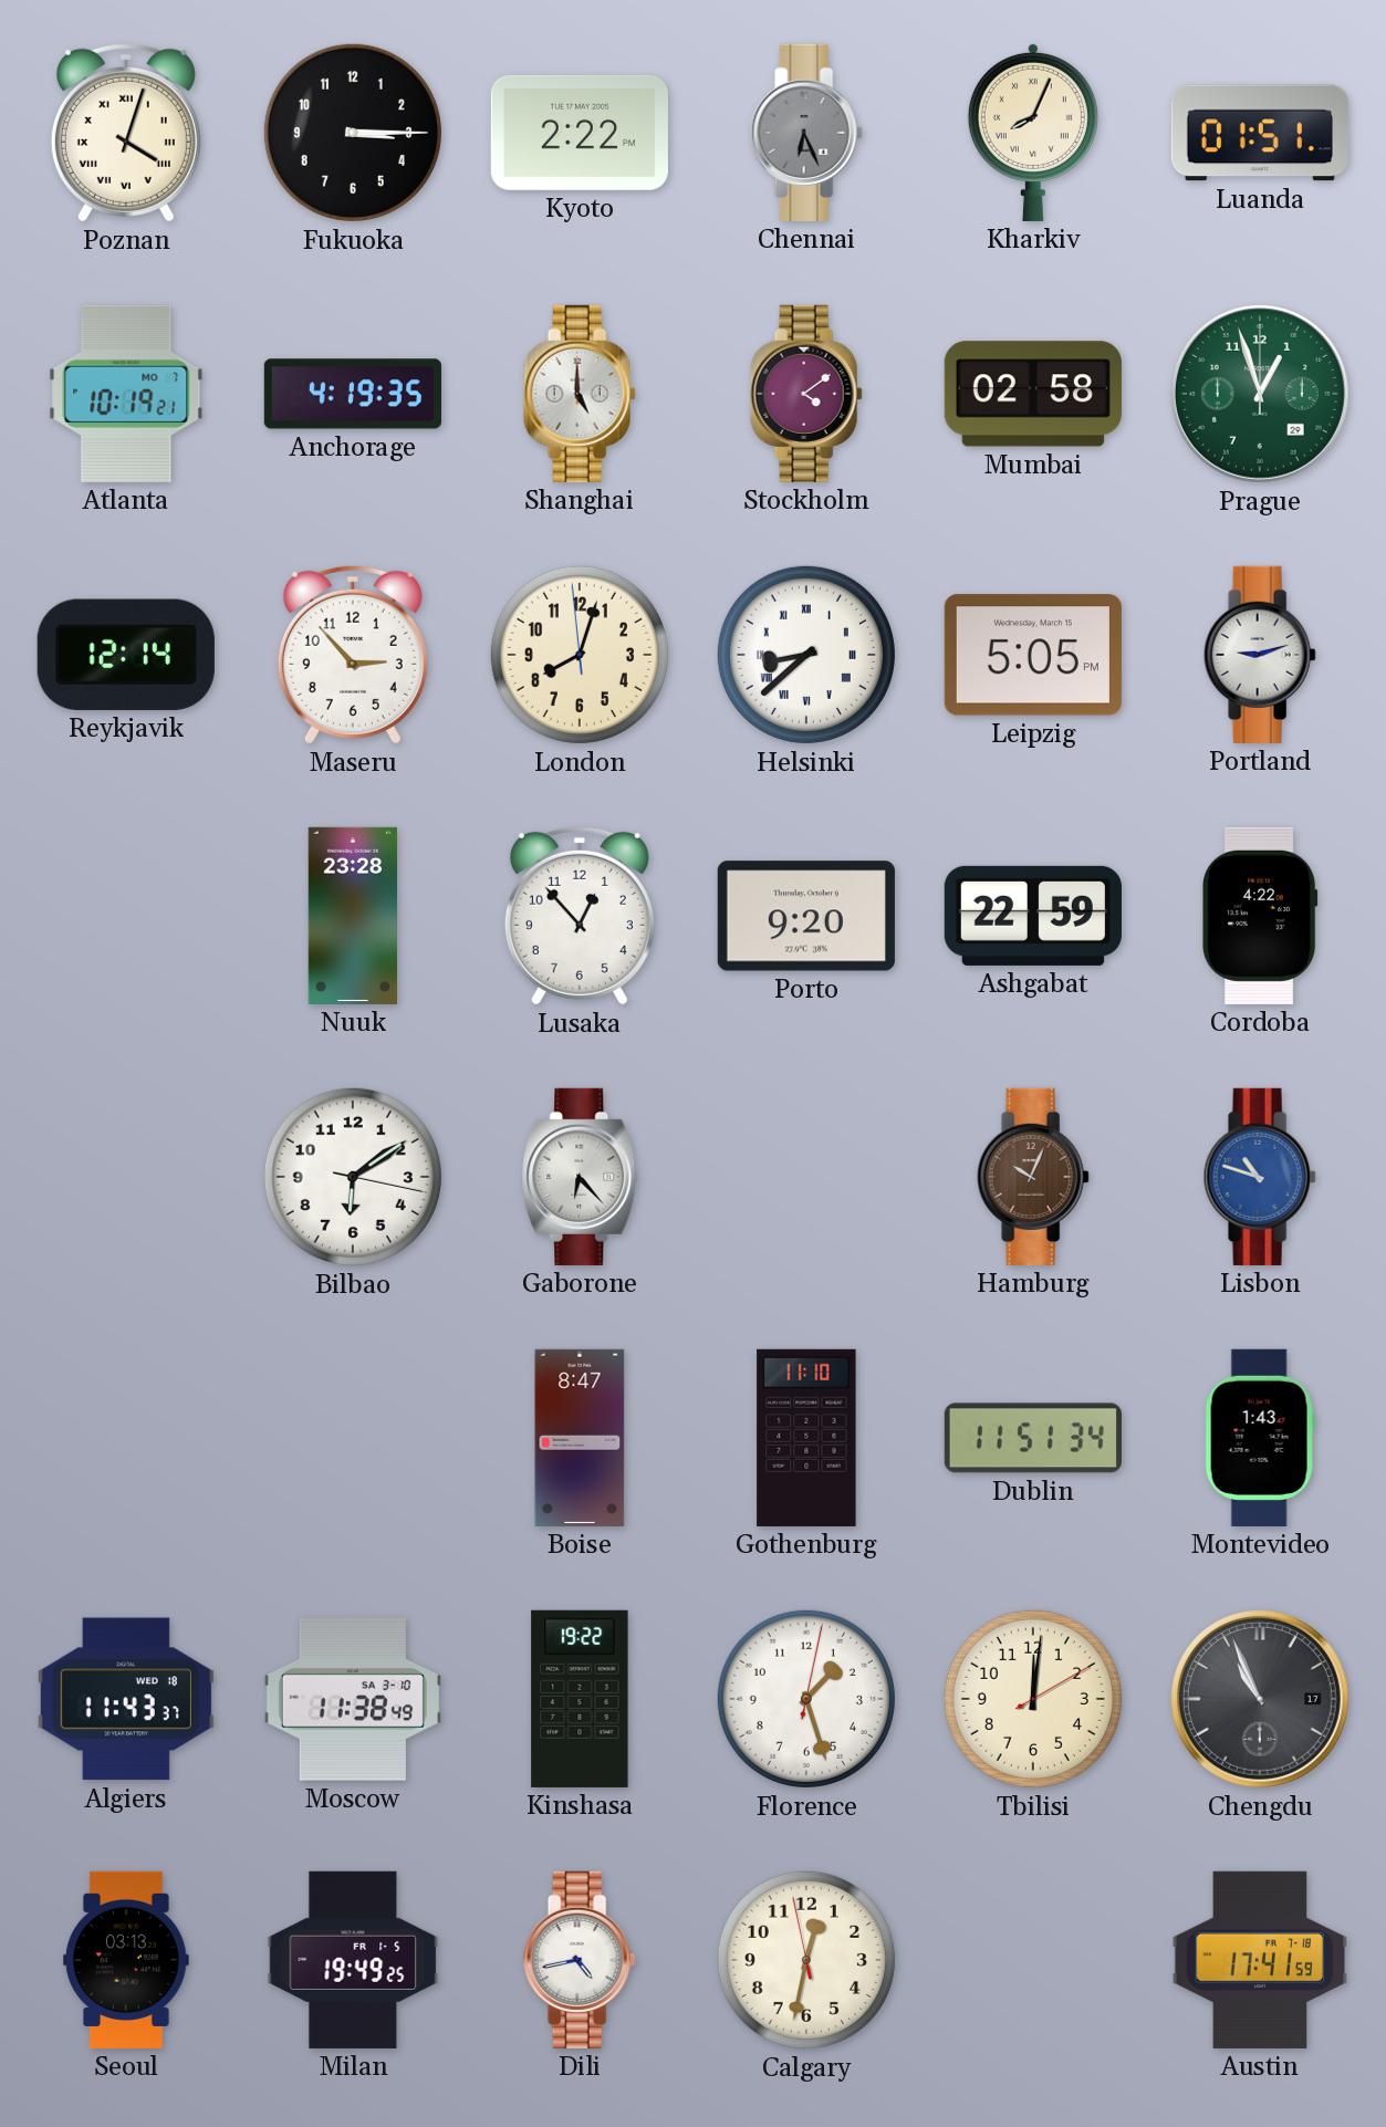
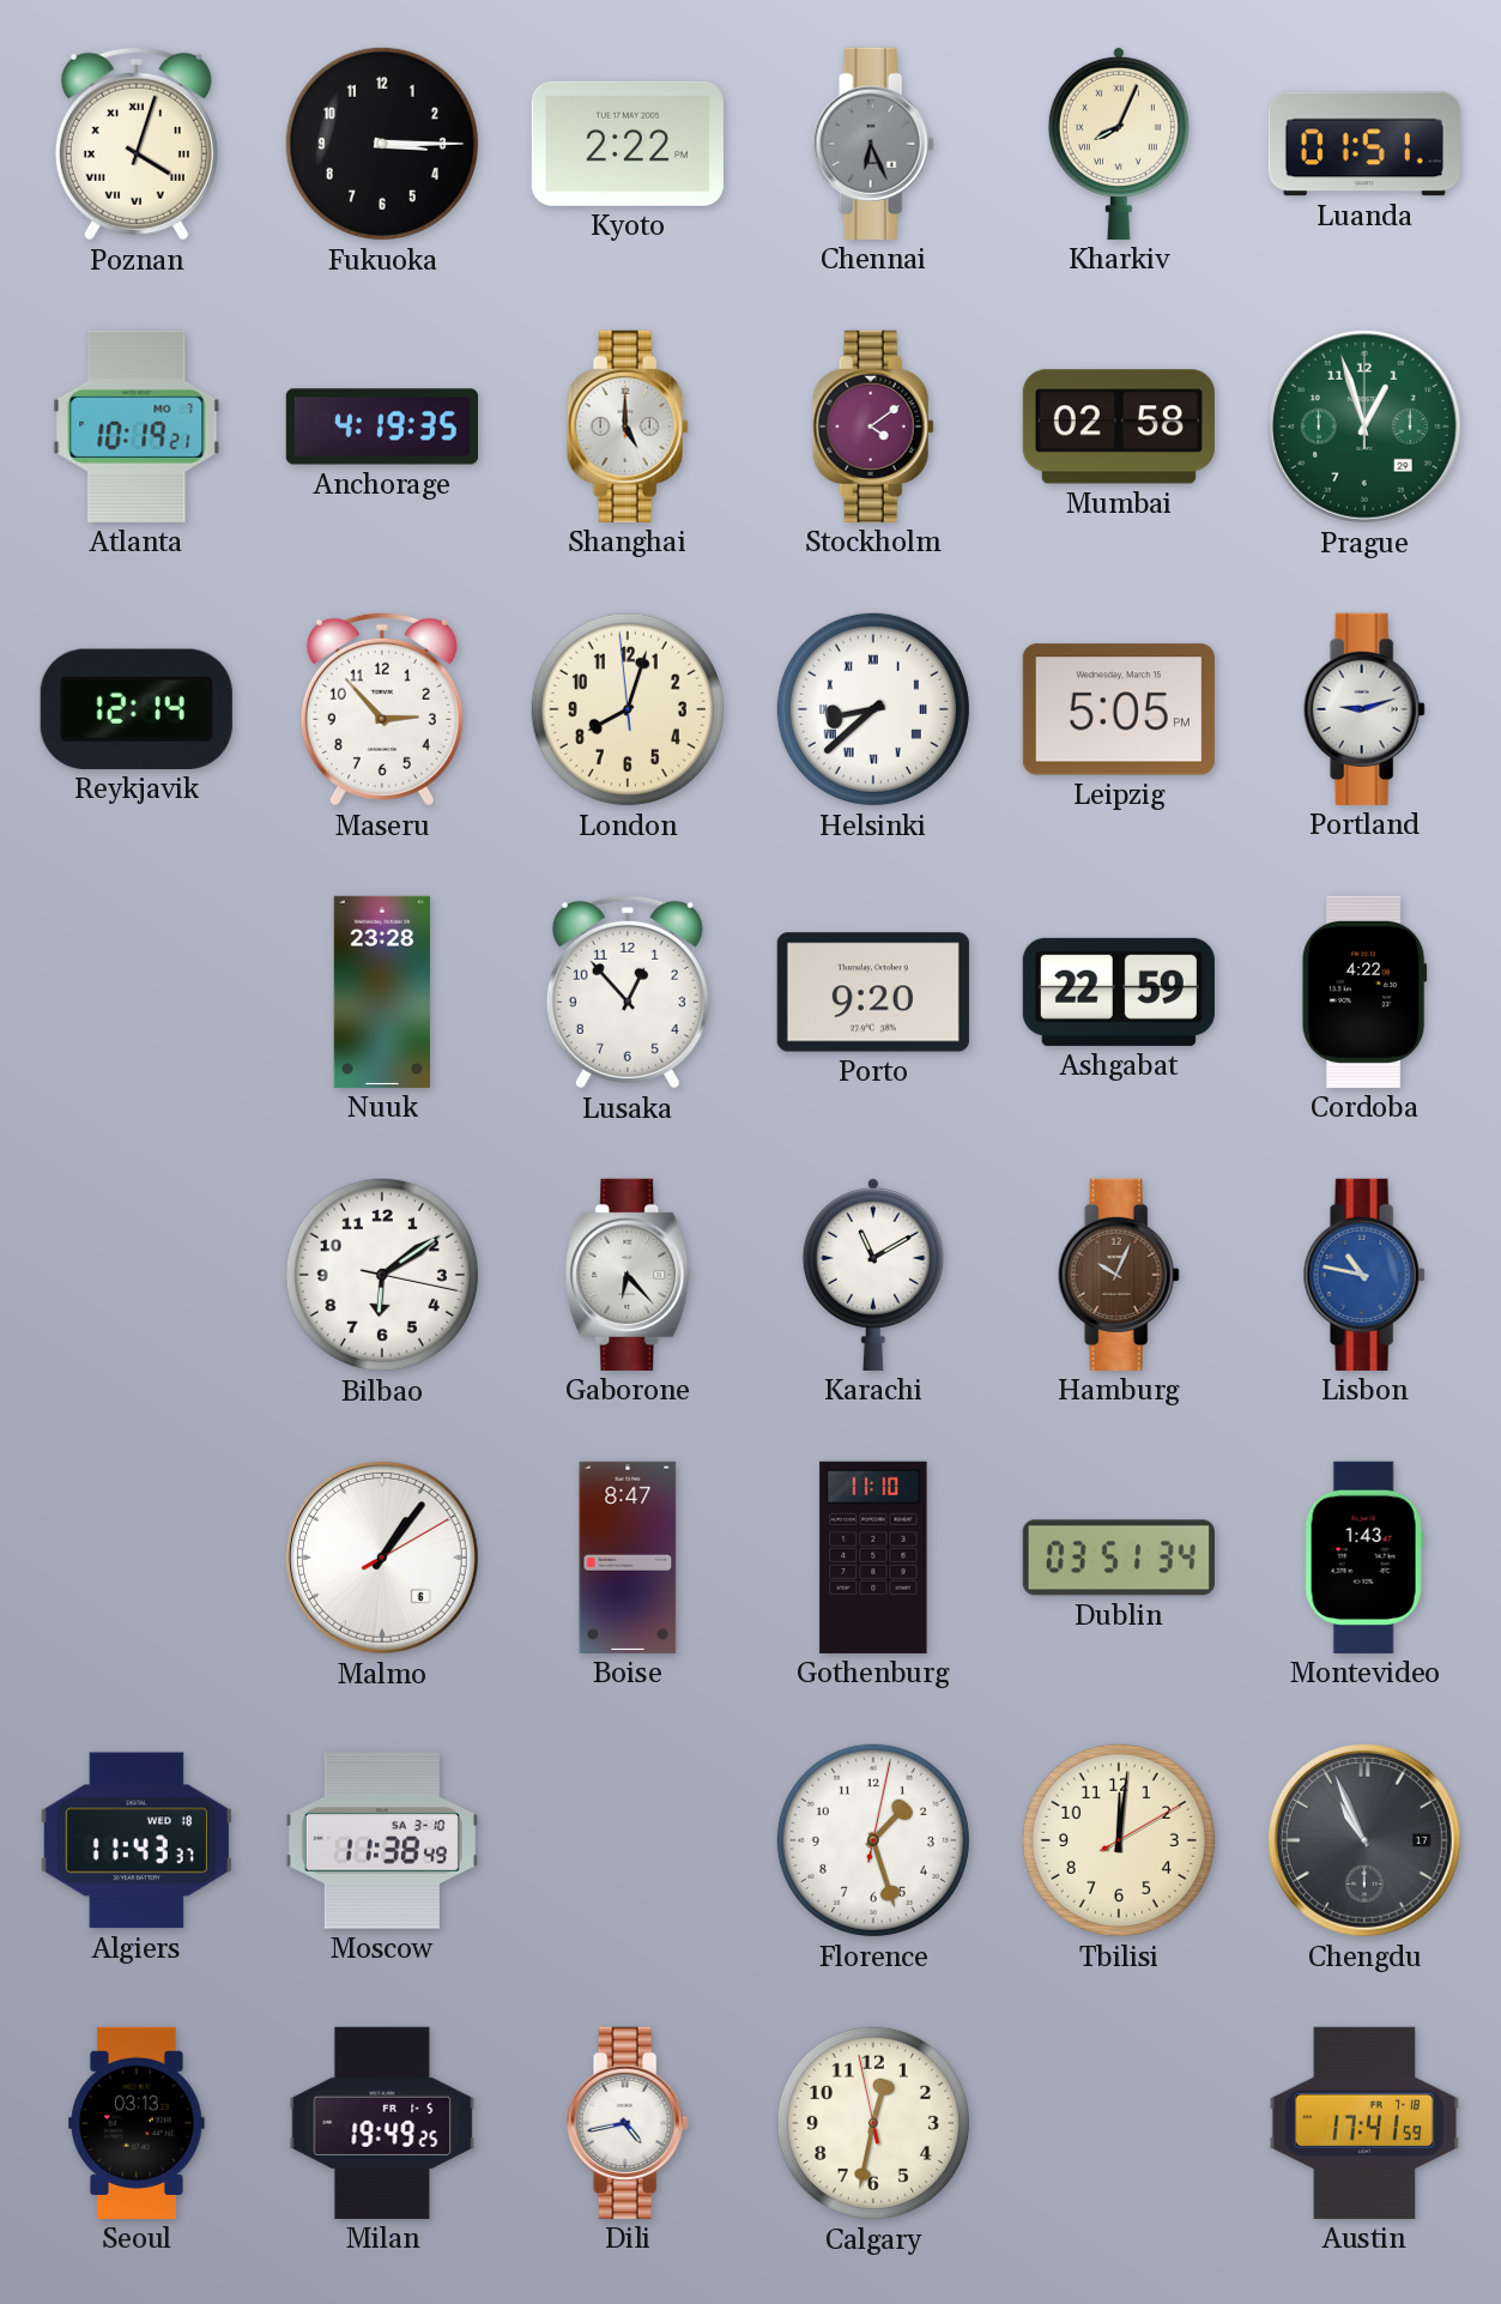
Karachi: none -> 11:10
Lisbon: 10:48 -> 10:47
Malmo: none -> 1:06
Dublin: 11:51 -> 03:51
Kinshasa: 19:22 -> none
